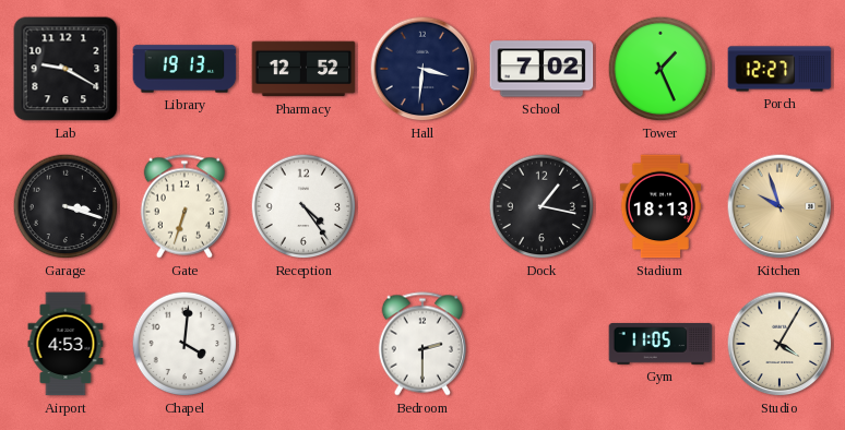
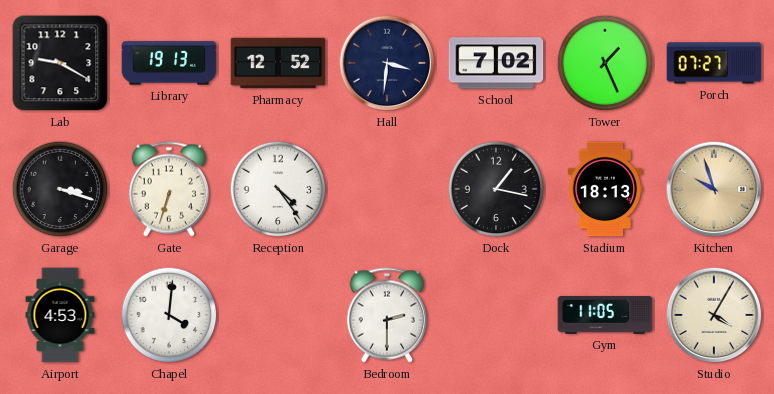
Porch: 12:27 -> 07:27
